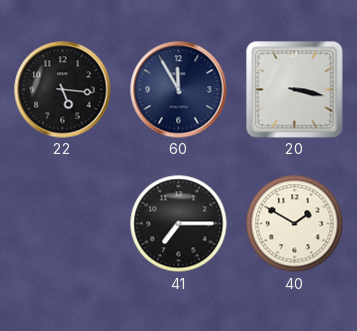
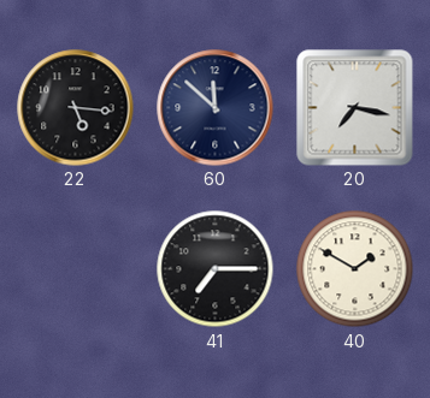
60: 11:55 -> 11:52
20: 3:17 -> 7:17
